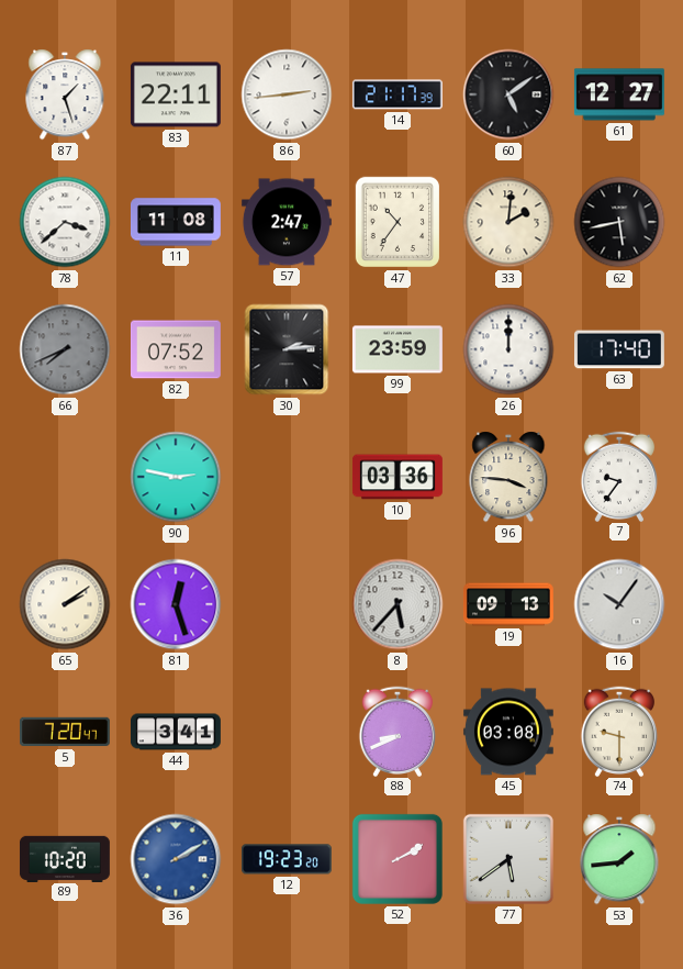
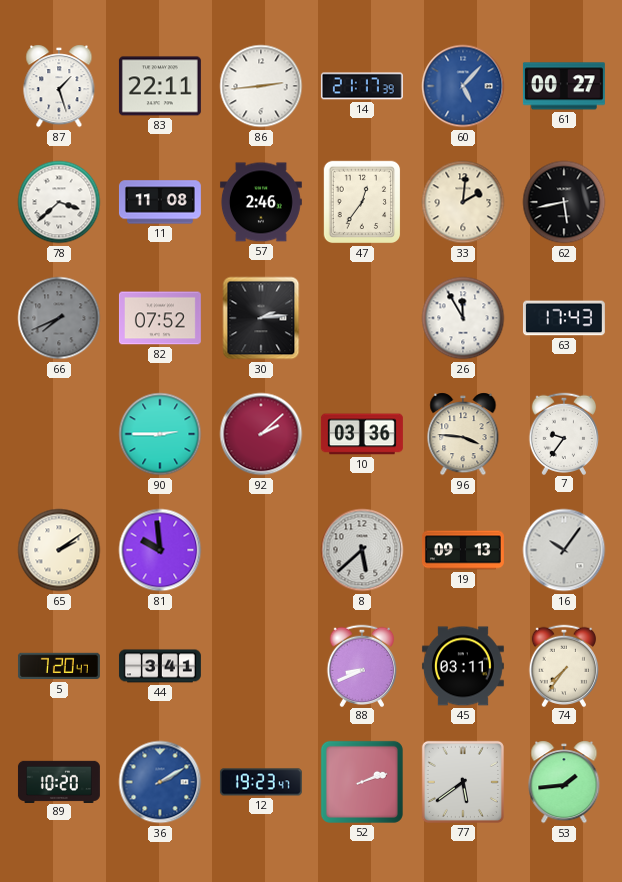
60: 5:09 -> 5:07
60 dial: black -> blue
61: 12:27 -> 00:27
57: 2:47 -> 2:46
47: 10:36 -> 12:36
99: 23:59 -> none
26: 12:00 -> 11:55
63: 17:40 -> 17:43
90: 2:47 -> 2:45
92: none -> 2:08
81: 12:27 -> 9:59
8: 5:37 -> 5:38
45: 03:08 -> 03:11
74: 9:30 -> 7:36
12: 19:23:20 -> 19:23:47
52: 2:10 -> 2:12
